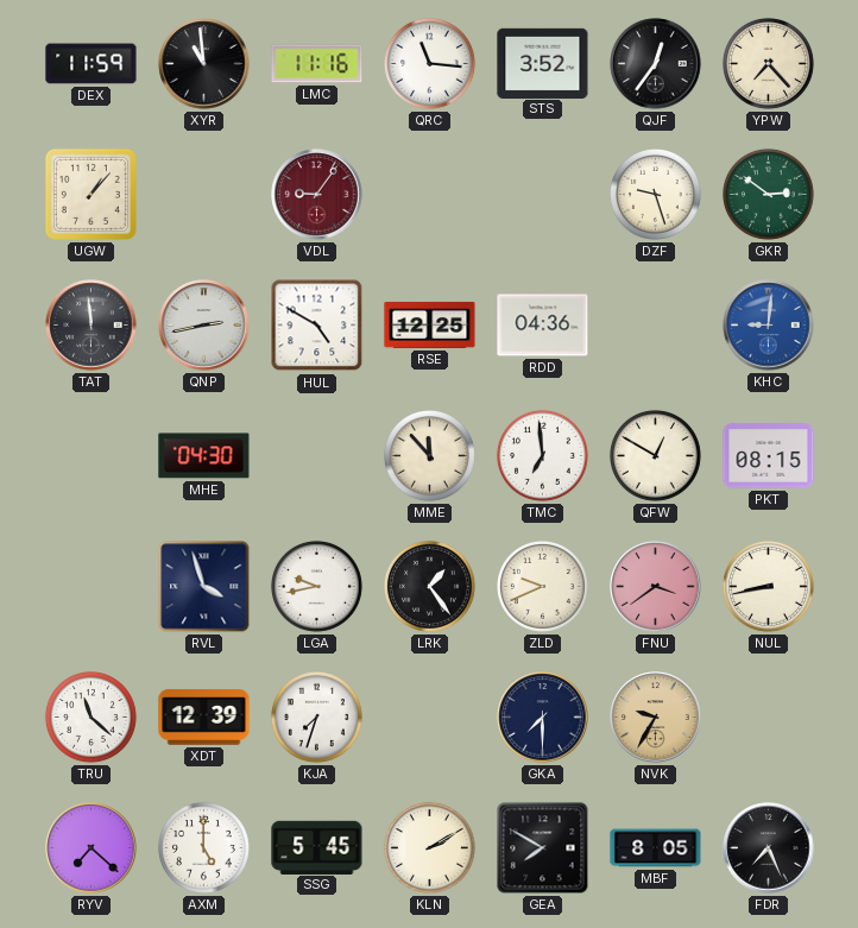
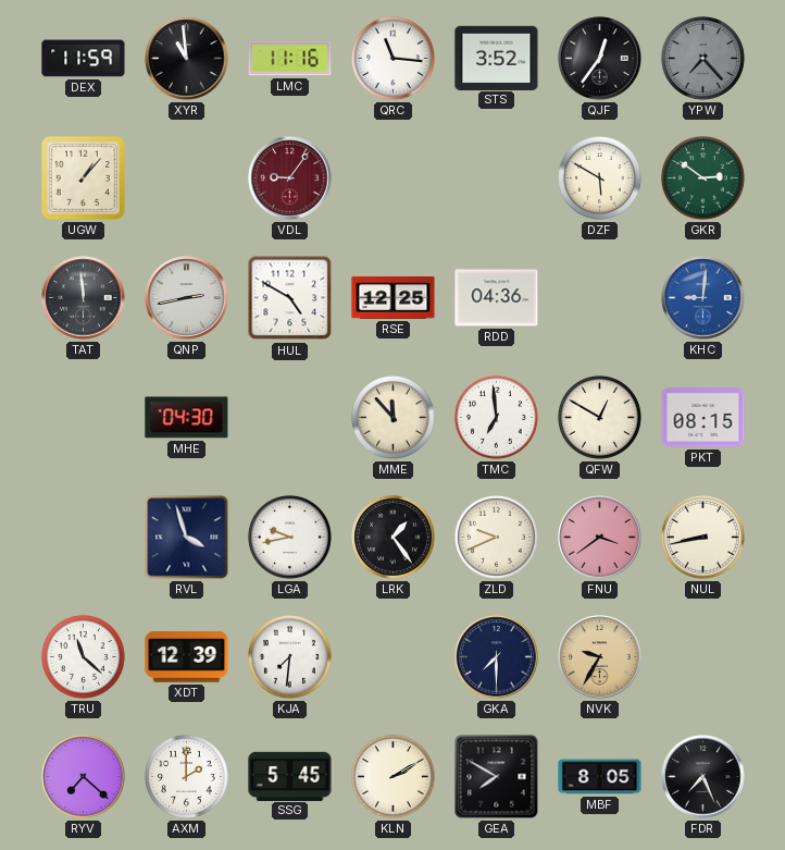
YPW dial: cream -> grey
DZF: 9:27 -> 5:50
KJA: 7:33 -> 7:31
AXM: 5:00 -> 2:00
